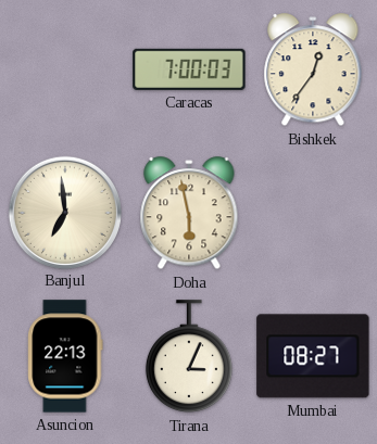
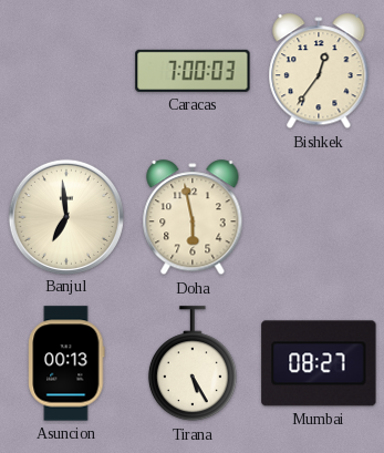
Asuncion: 22:13 -> 00:13
Tirana: 3:04 -> 5:25
